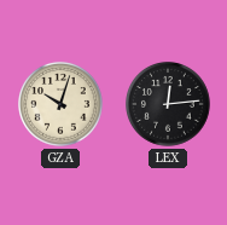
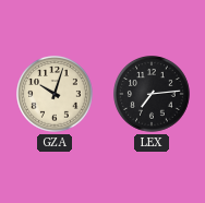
LEX: 12:14 -> 7:14
